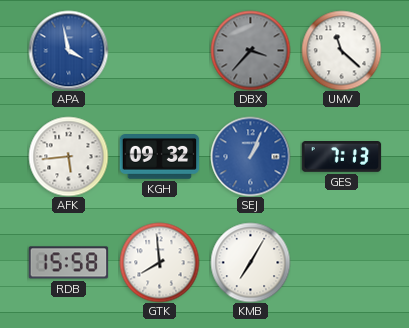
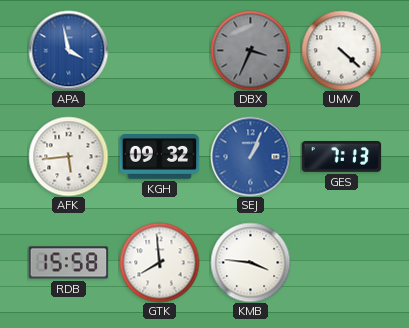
DBX: 3:37 -> 3:34
UMV: 11:22 -> 4:22
KMB: 7:05 -> 3:46
